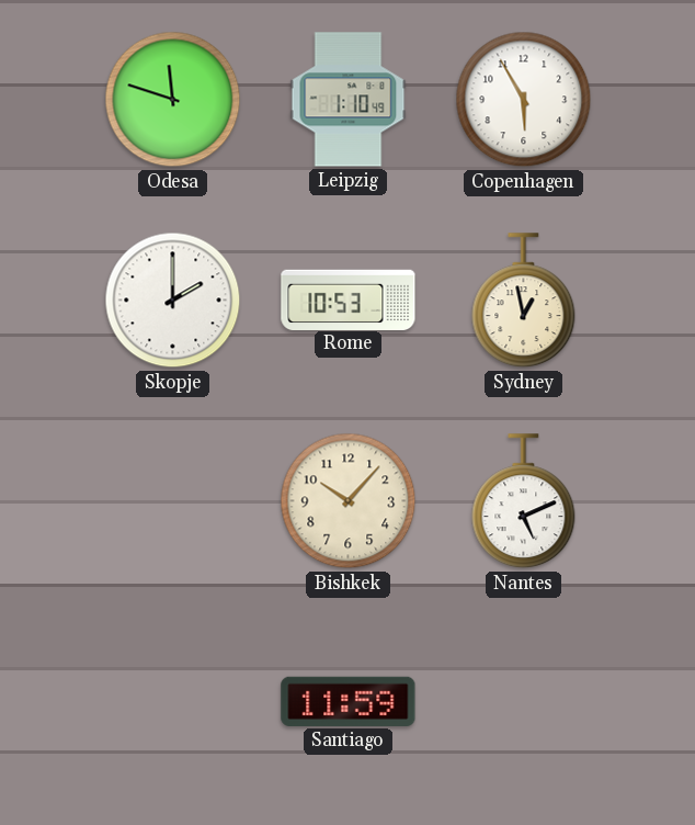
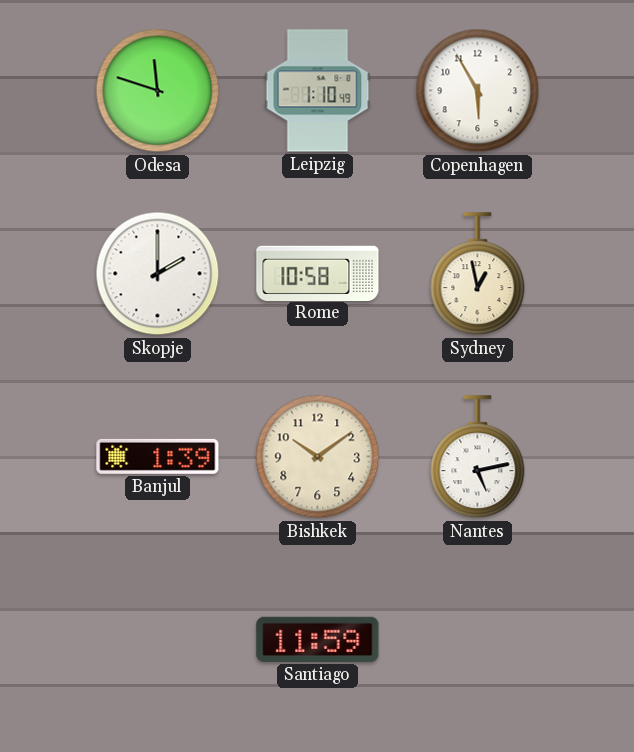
Rome: 10:53 -> 10:58
Banjul: none -> 1:39
Bishkek: 10:07 -> 10:09
Nantes: 5:11 -> 5:13
